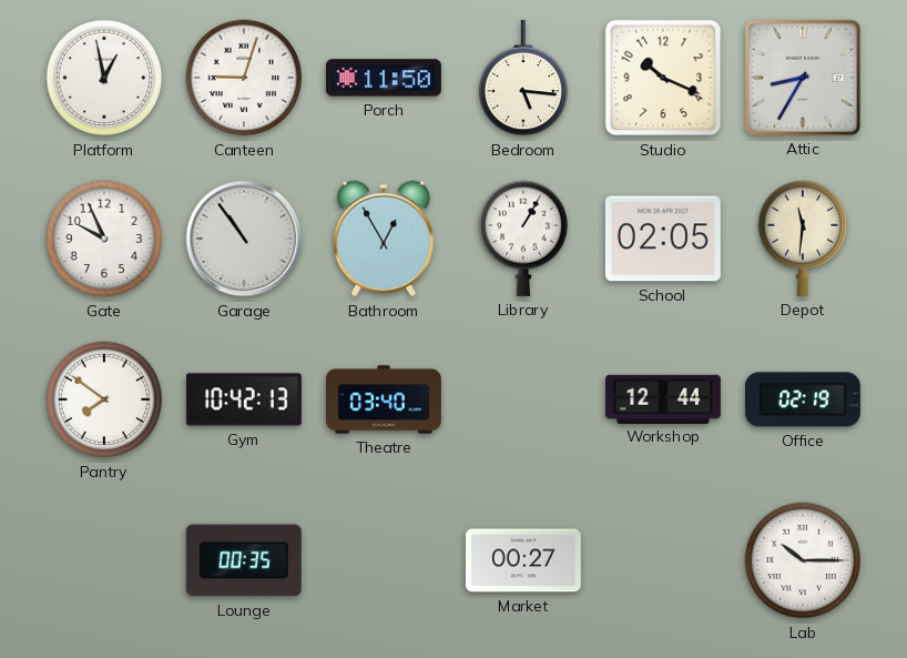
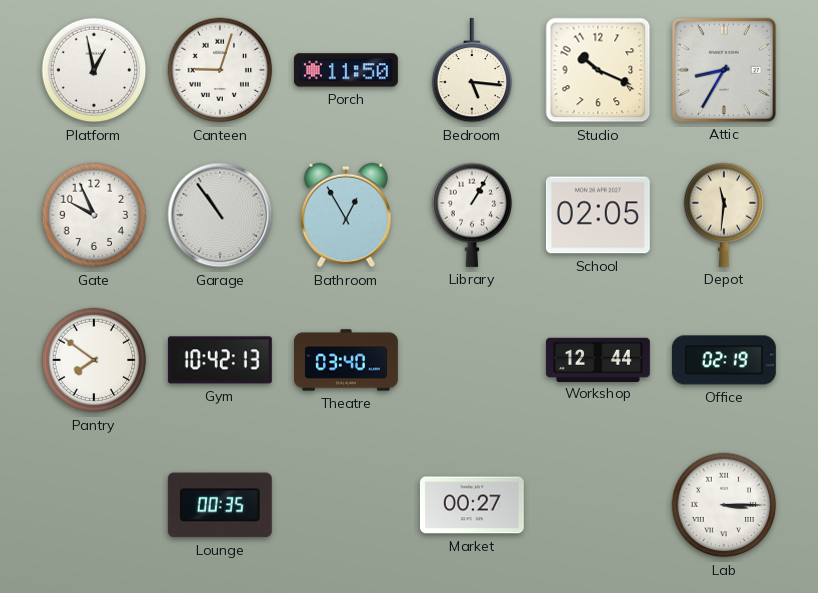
Lab: 10:15 -> 3:15
